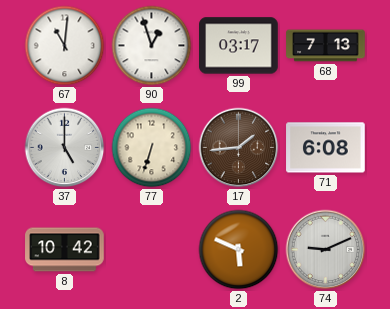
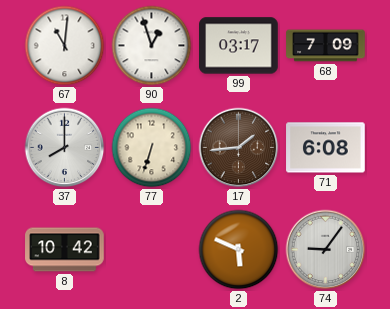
68: 7:13 -> 7:09
37: 5:00 -> 8:00
74: 9:11 -> 9:06
